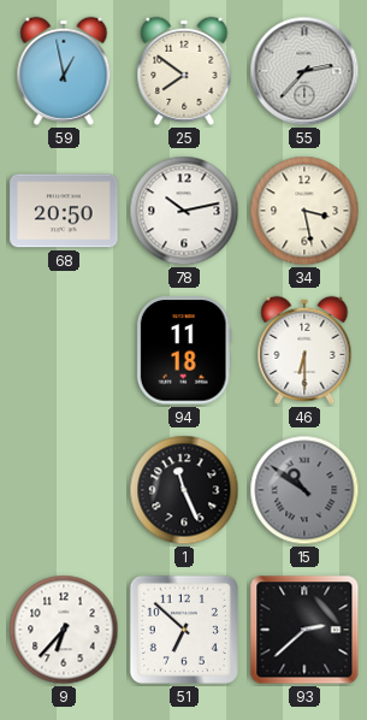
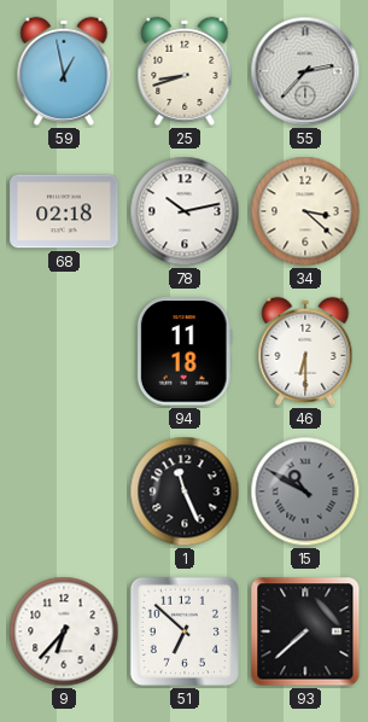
25: 7:51 -> 8:42
68: 20:50 -> 02:18
34: 3:28 -> 3:22
15: 10:51 -> 10:50
93: 2:38 -> 7:38
